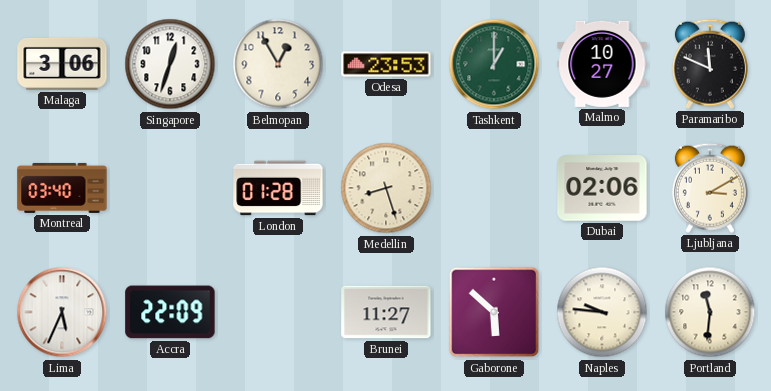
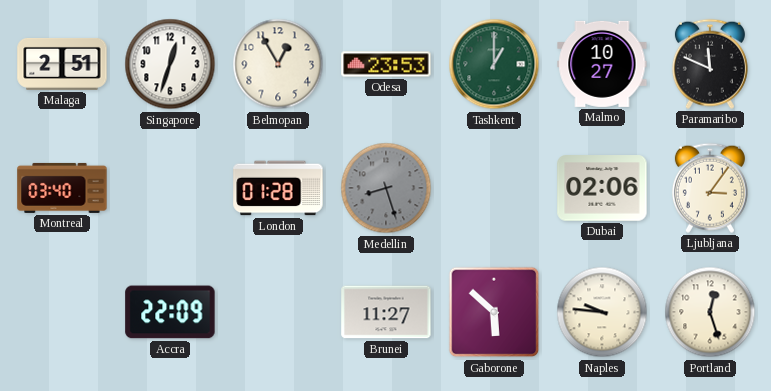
Malaga: 3:06 -> 2:51
Medellin dial: cream -> grey
Ljubljana: 3:10 -> 3:06
Lima: 5:34 -> none
Portland: 11:31 -> 12:27
